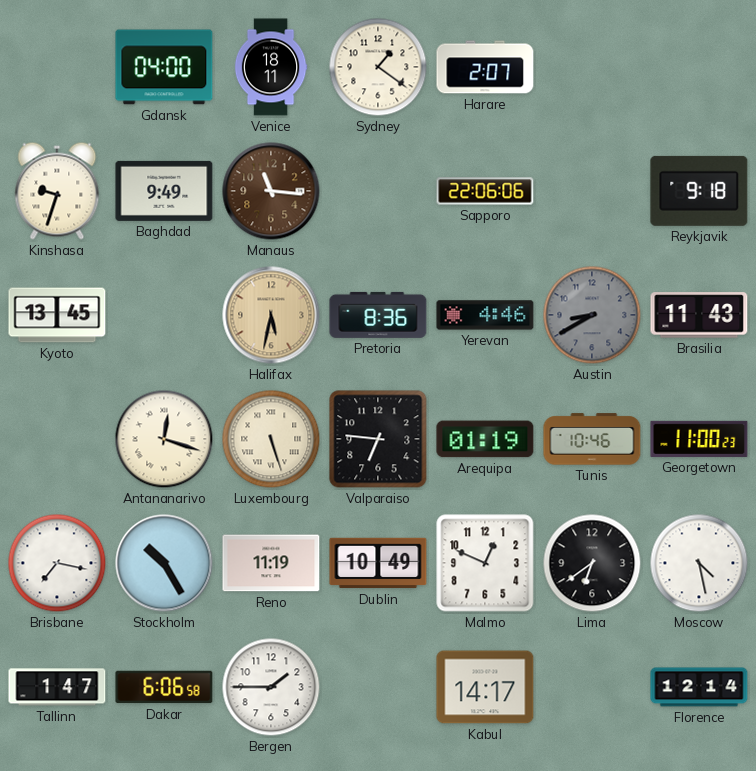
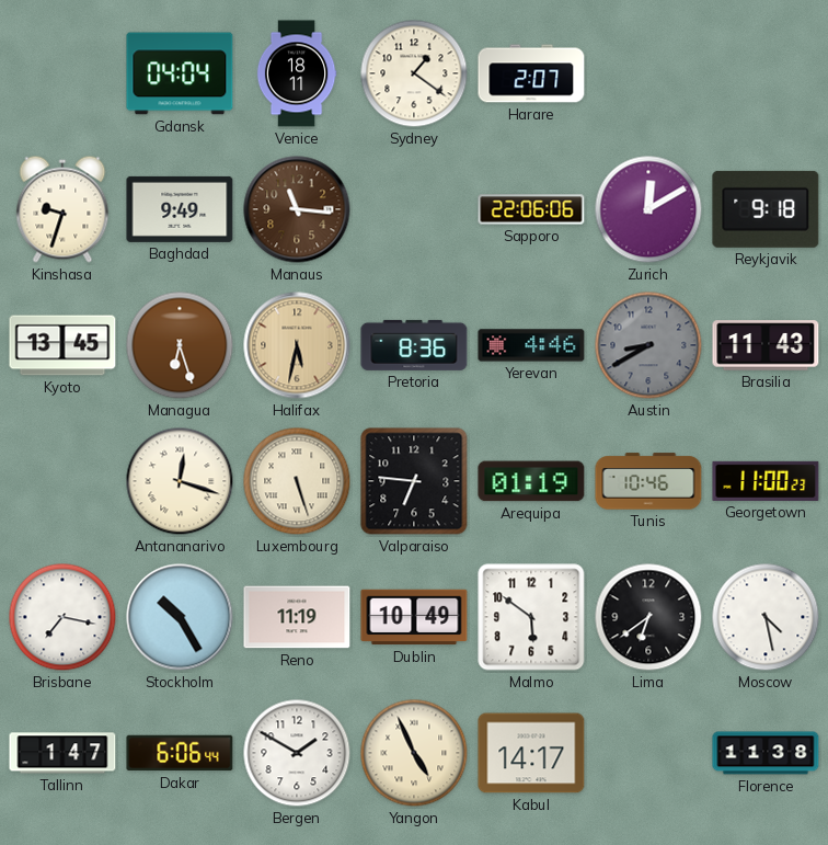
Gdansk: 04:00 -> 04:04
Zurich: none -> 12:10
Managua: none -> 6:27
Malmo: 12:49 -> 5:51
Dakar: 6:06:58 -> 6:06:44
Bergen: 1:45 -> 1:50
Yangon: none -> 4:56
Florence: 12:14 -> 11:38
